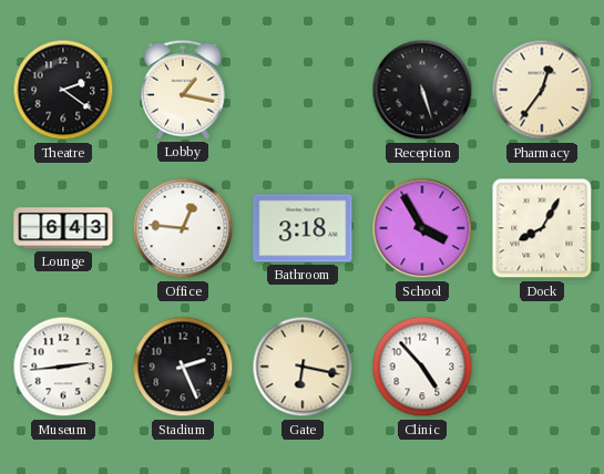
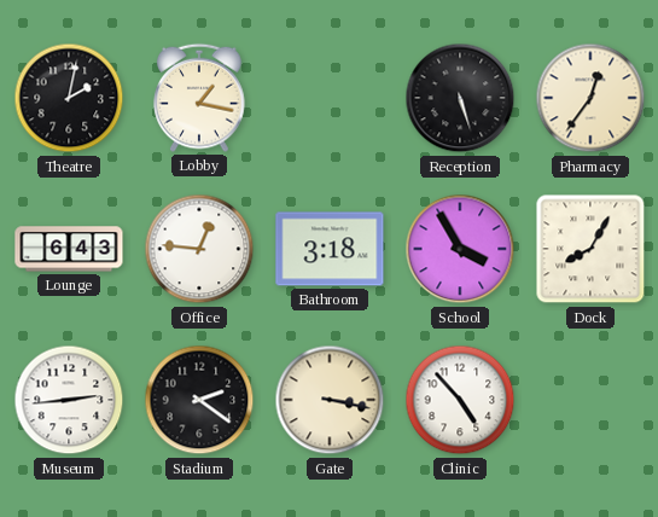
Theatre: 2:21 -> 2:02
Stadium: 2:26 -> 2:21
Gate: 6:17 -> 3:17
